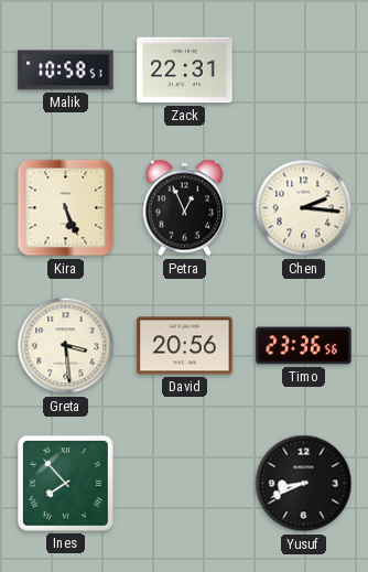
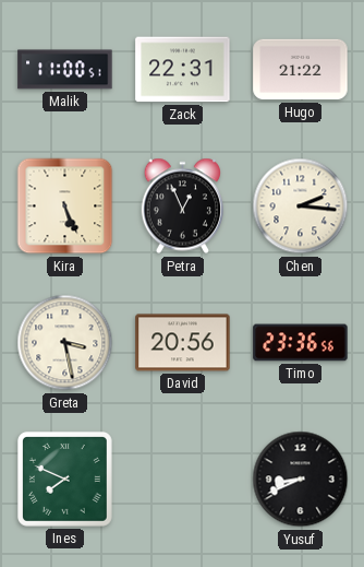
Malik: 10:58 -> 11:00
Hugo: none -> 21:22
Greta: 3:29 -> 3:28
Ines: 7:53 -> 7:49
